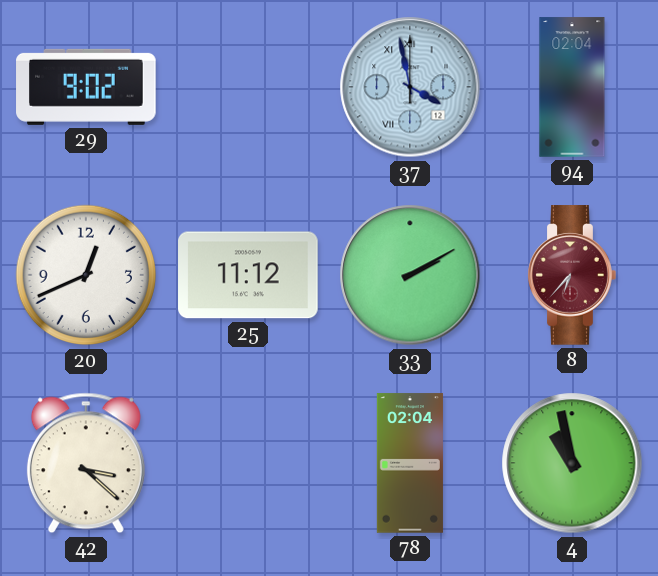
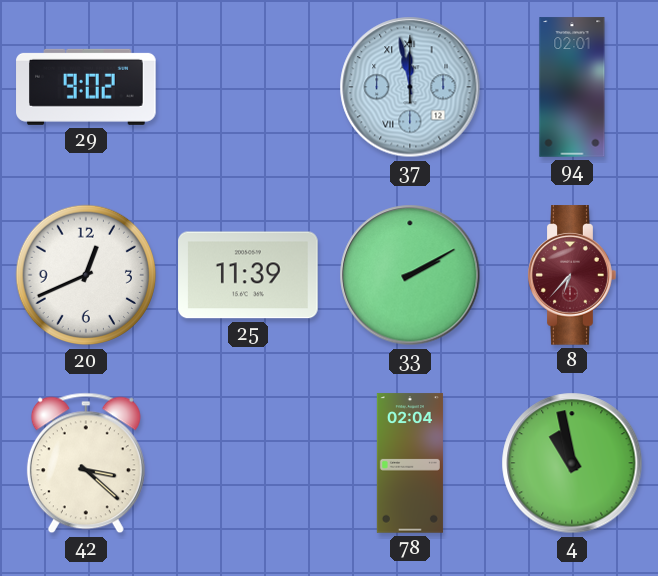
37: 3:58 -> 11:58
94: 02:04 -> 02:01
25: 11:12 -> 11:39
